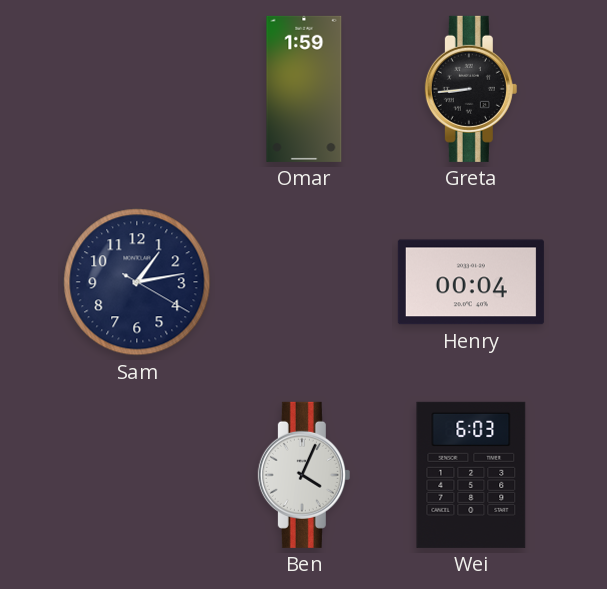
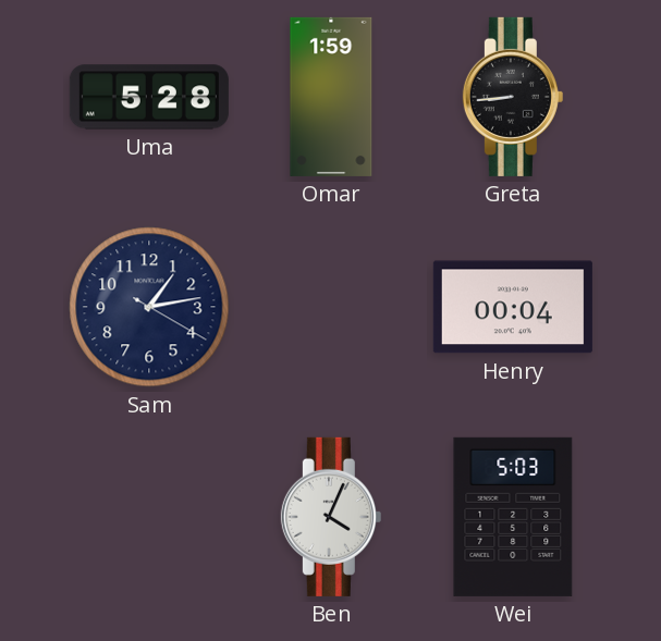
Uma: none -> 5:28
Wei: 6:03 -> 5:03
